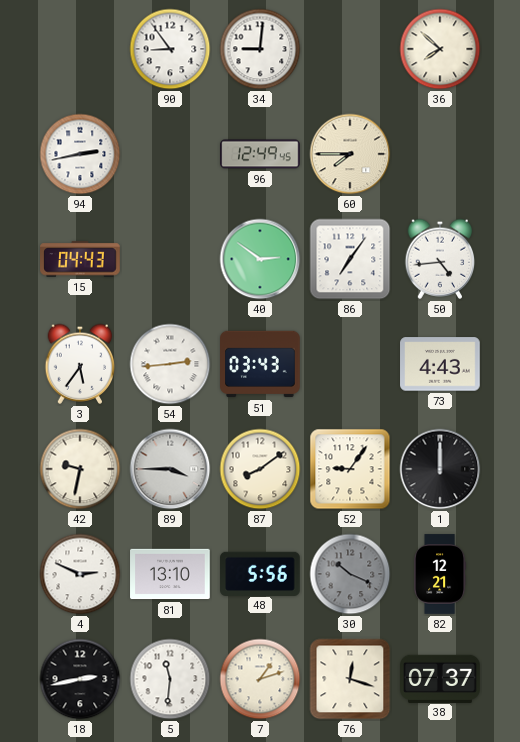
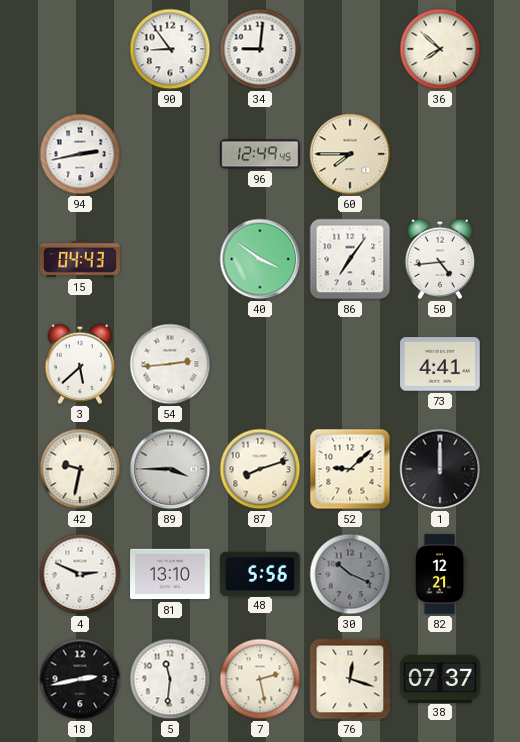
40: 2:51 -> 3:51
3: 5:36 -> 5:38
51: 03:43 -> none
73: 4:43 -> 4:41
87: 8:09 -> 8:12
52: 9:06 -> 9:08
7: 1:12 -> 2:28
